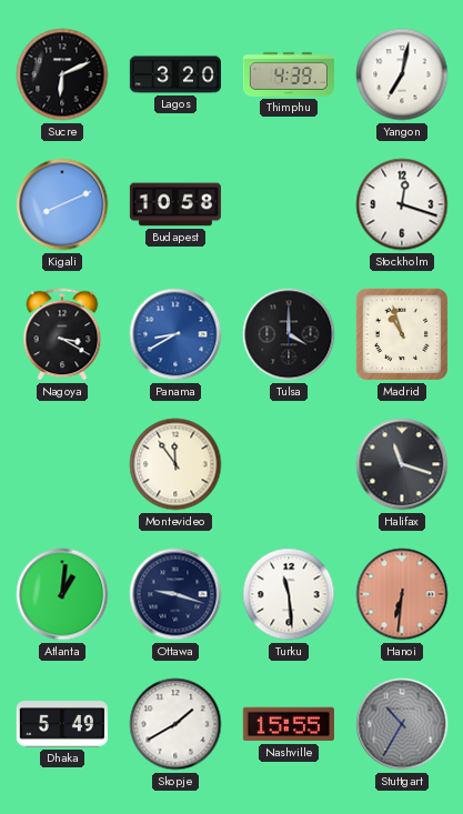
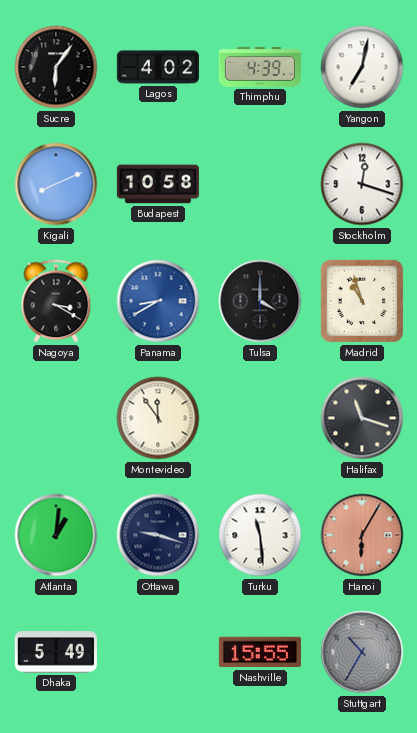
Sucre: 6:11 -> 6:06
Lagos: 3:20 -> 4:02
Hanoi: 6:31 -> 6:05
Skopje: 1:40 -> none
